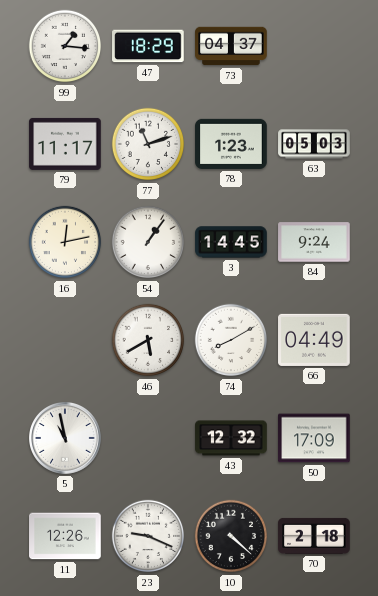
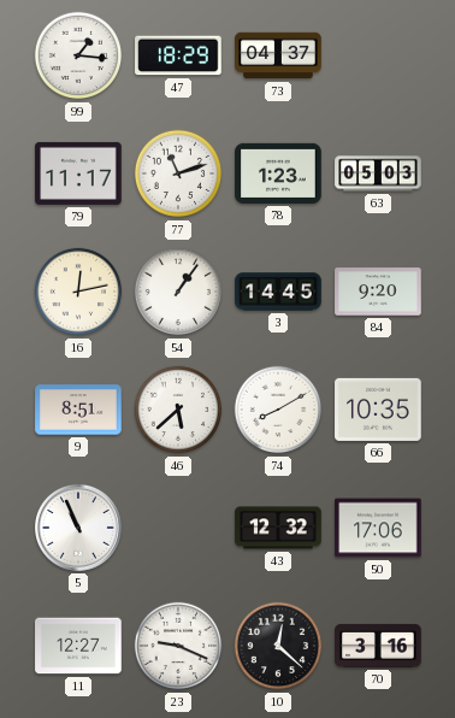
84: 9:24 -> 9:20
9: none -> 8:51
46: 5:40 -> 5:38
66: 04:49 -> 10:35
5: 10:58 -> 10:56
50: 17:09 -> 17:06
11: 12:26 -> 12:27
10: 4:22 -> 12:22
70: 2:18 -> 3:16
